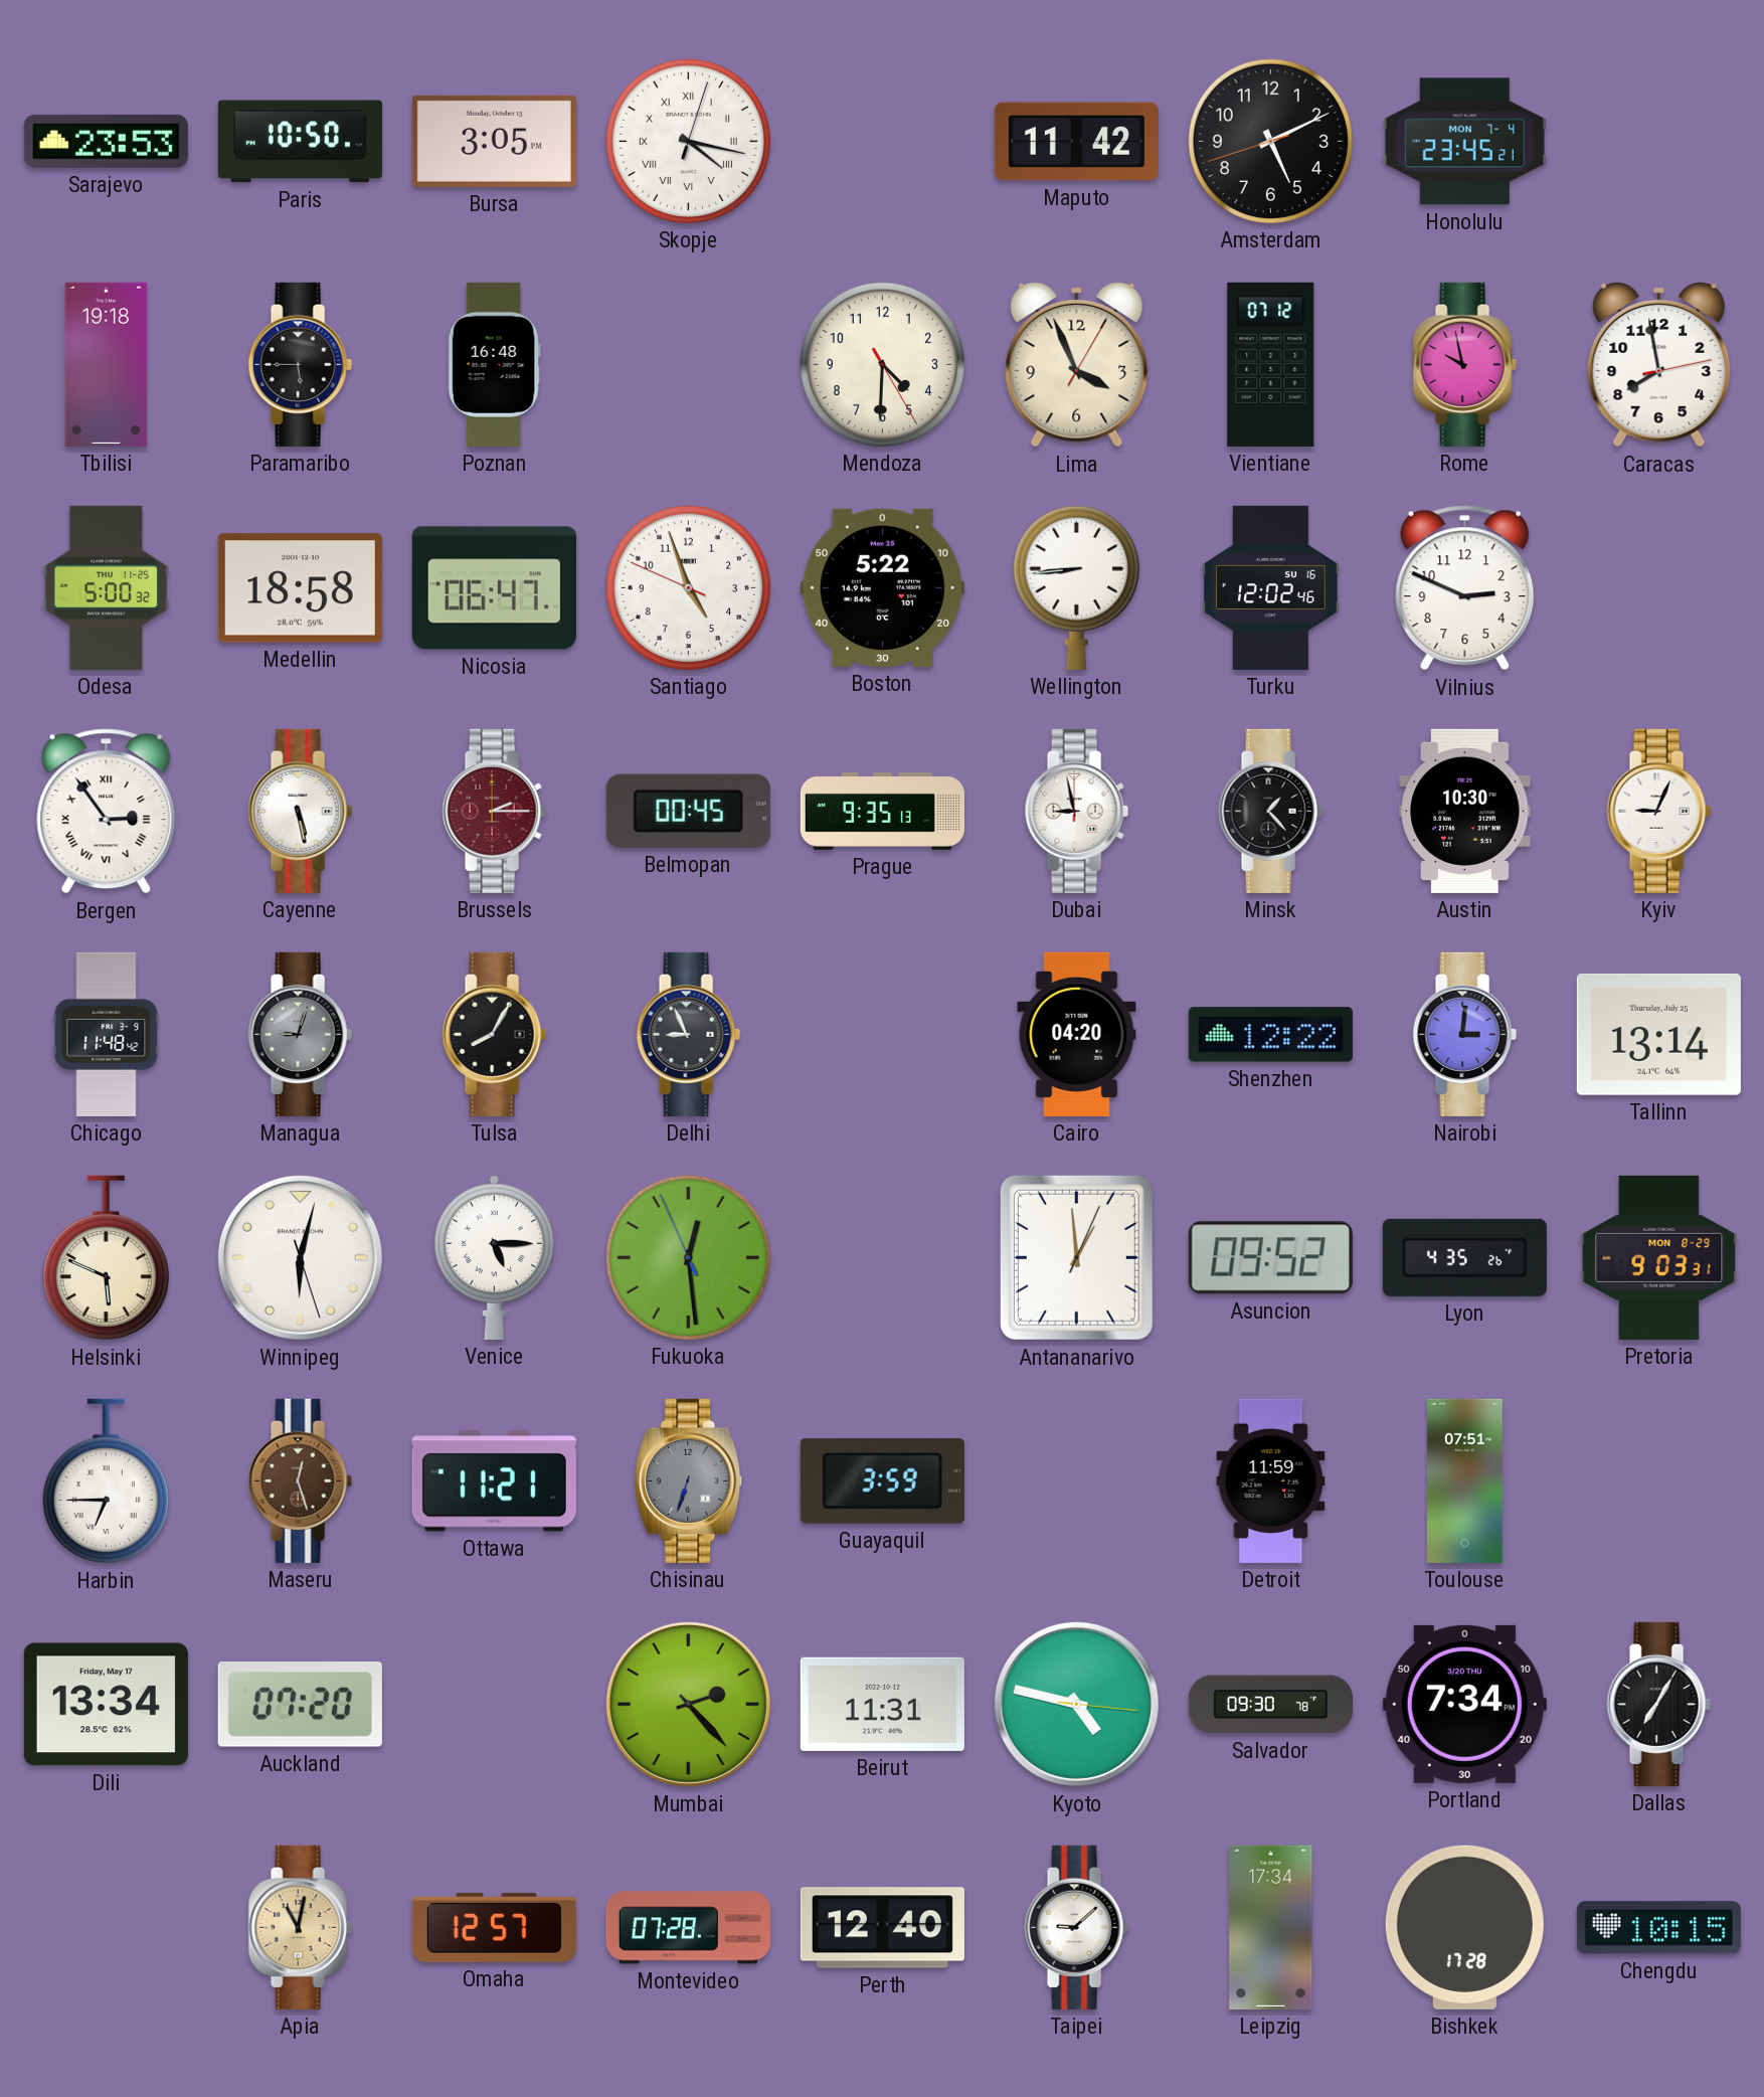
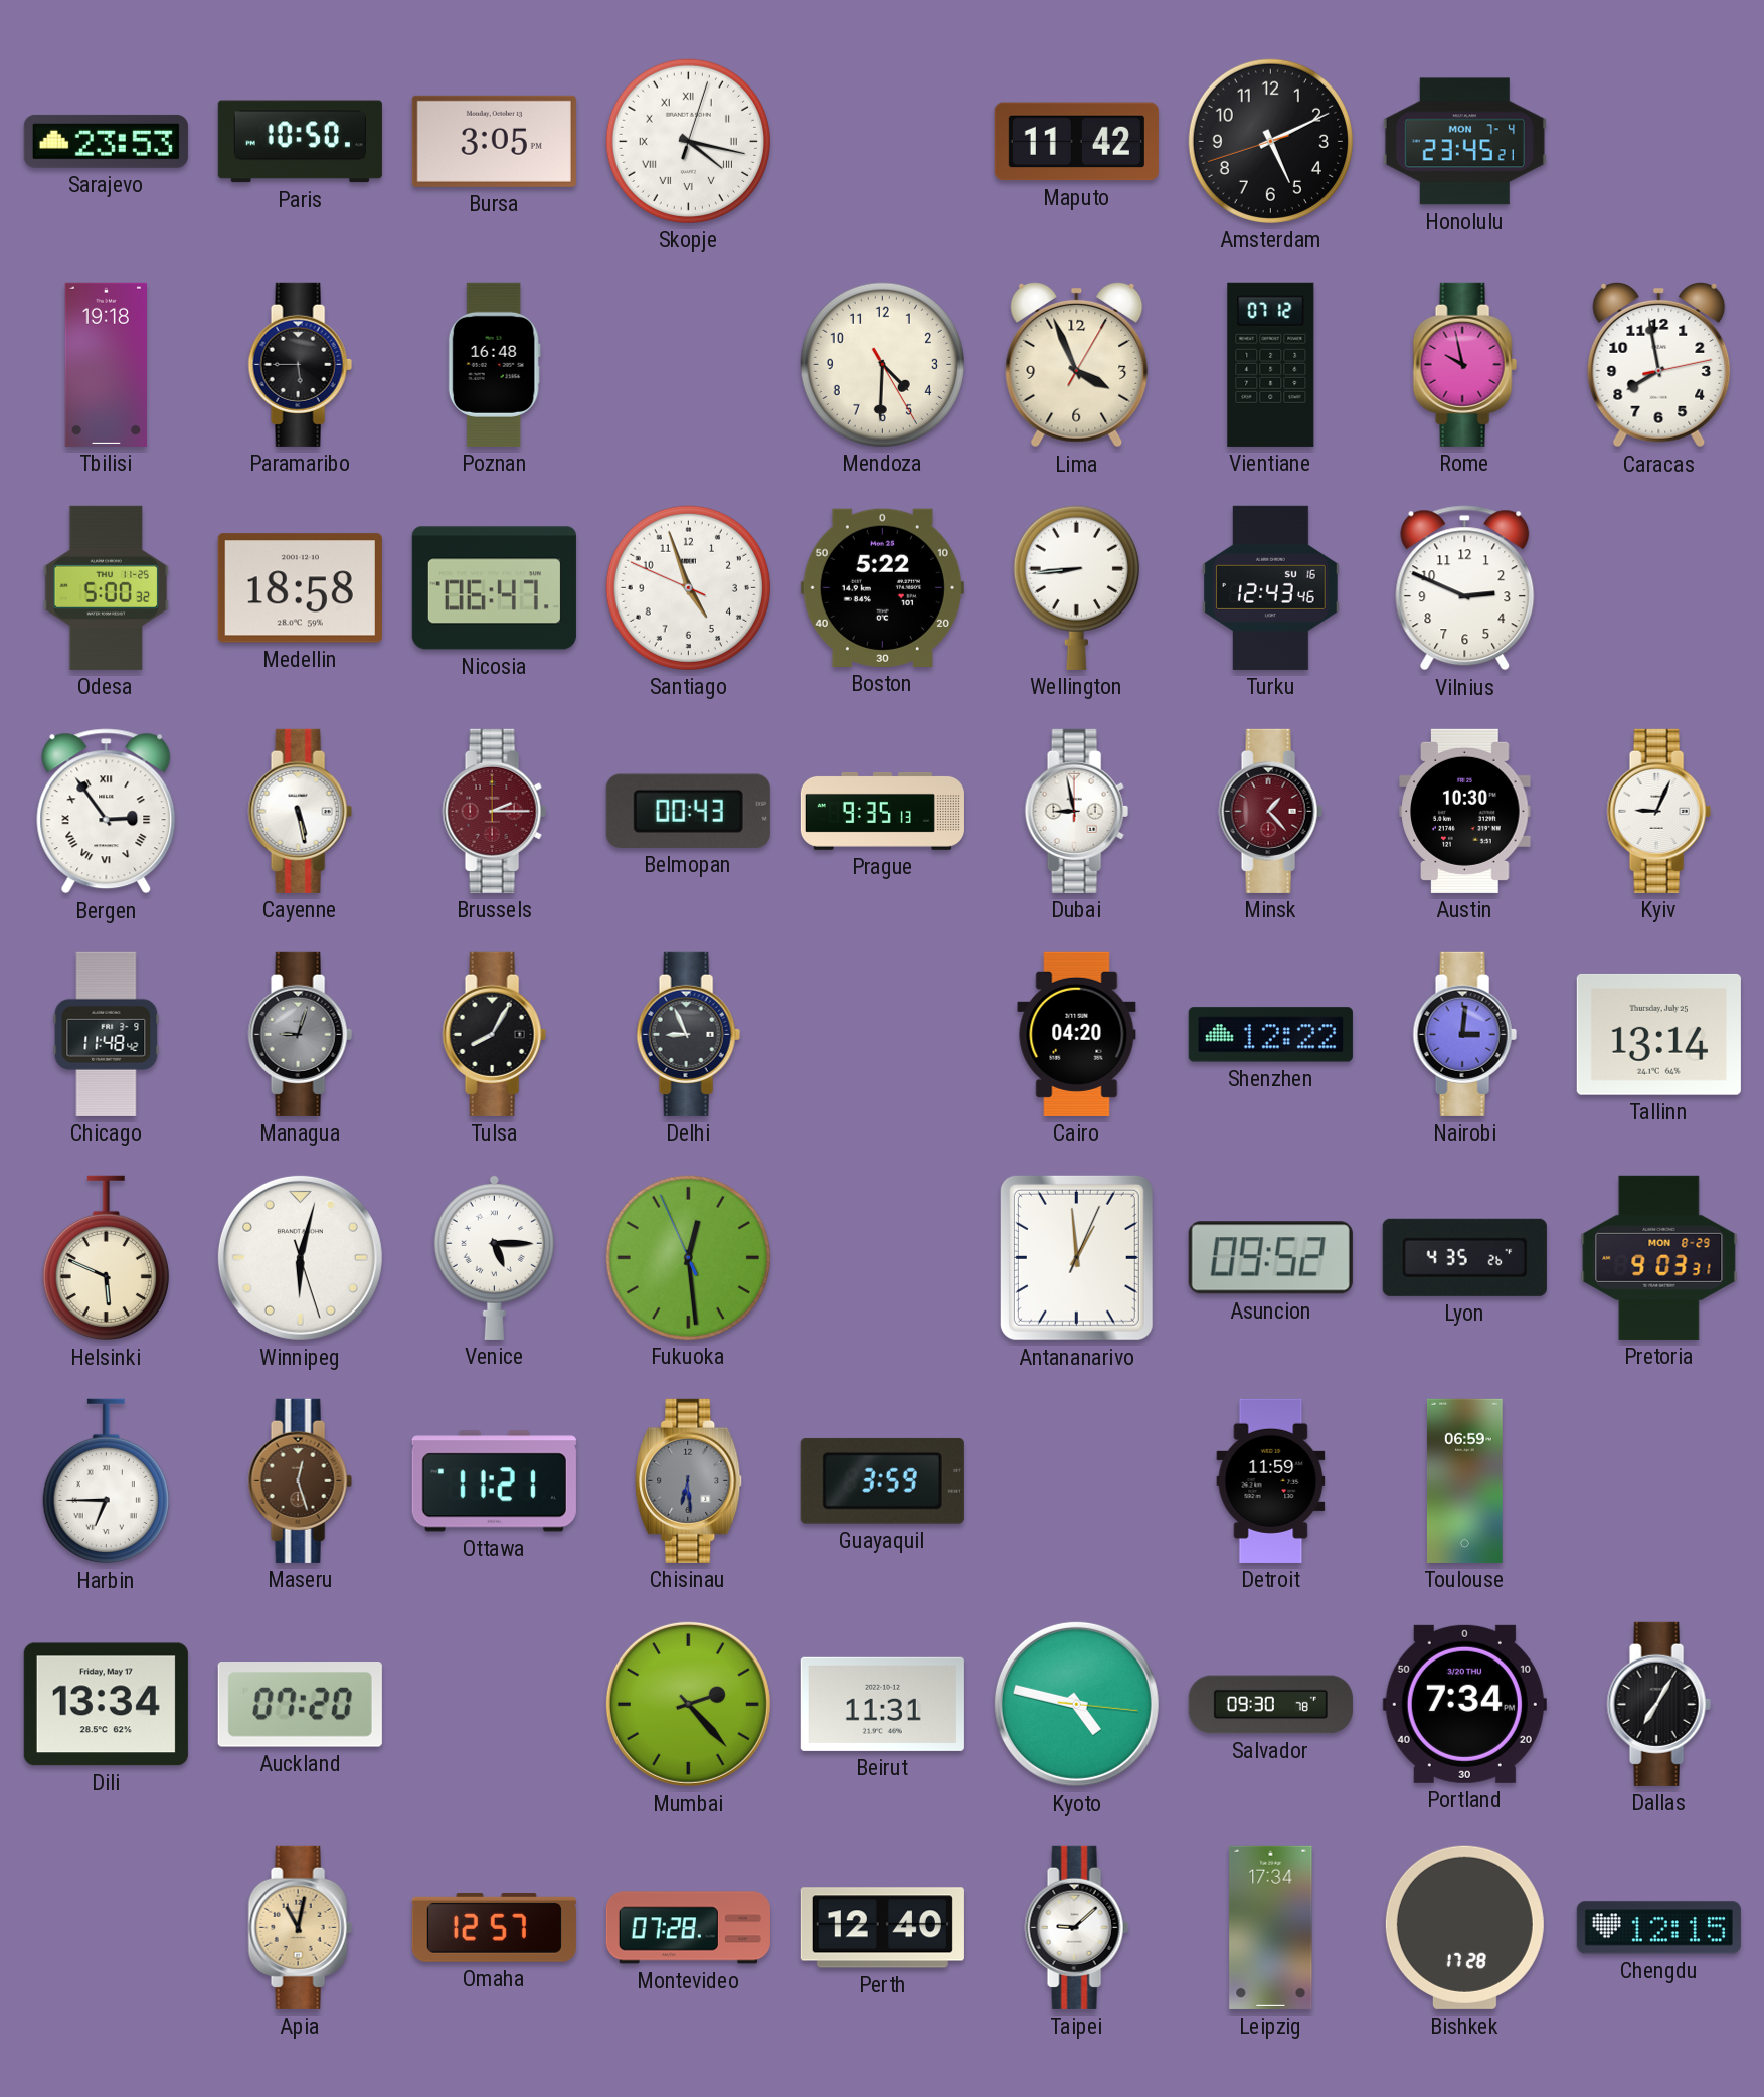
Turku: 12:02 -> 12:43
Belmopan: 00:45 -> 00:43
Minsk dial: black -> burgundy
Chisinau: 6:33 -> 6:29
Toulouse: 07:51 -> 06:59
Chengdu: 10:15 -> 12:15
